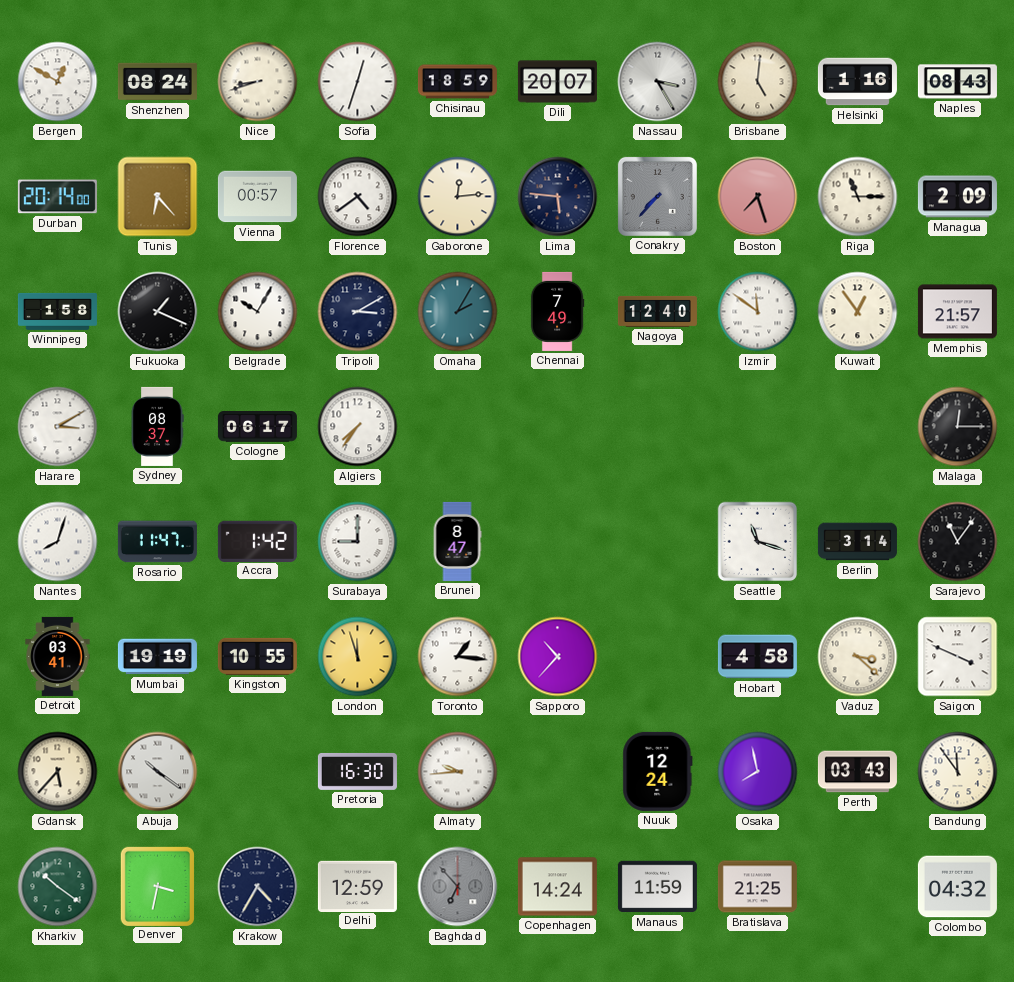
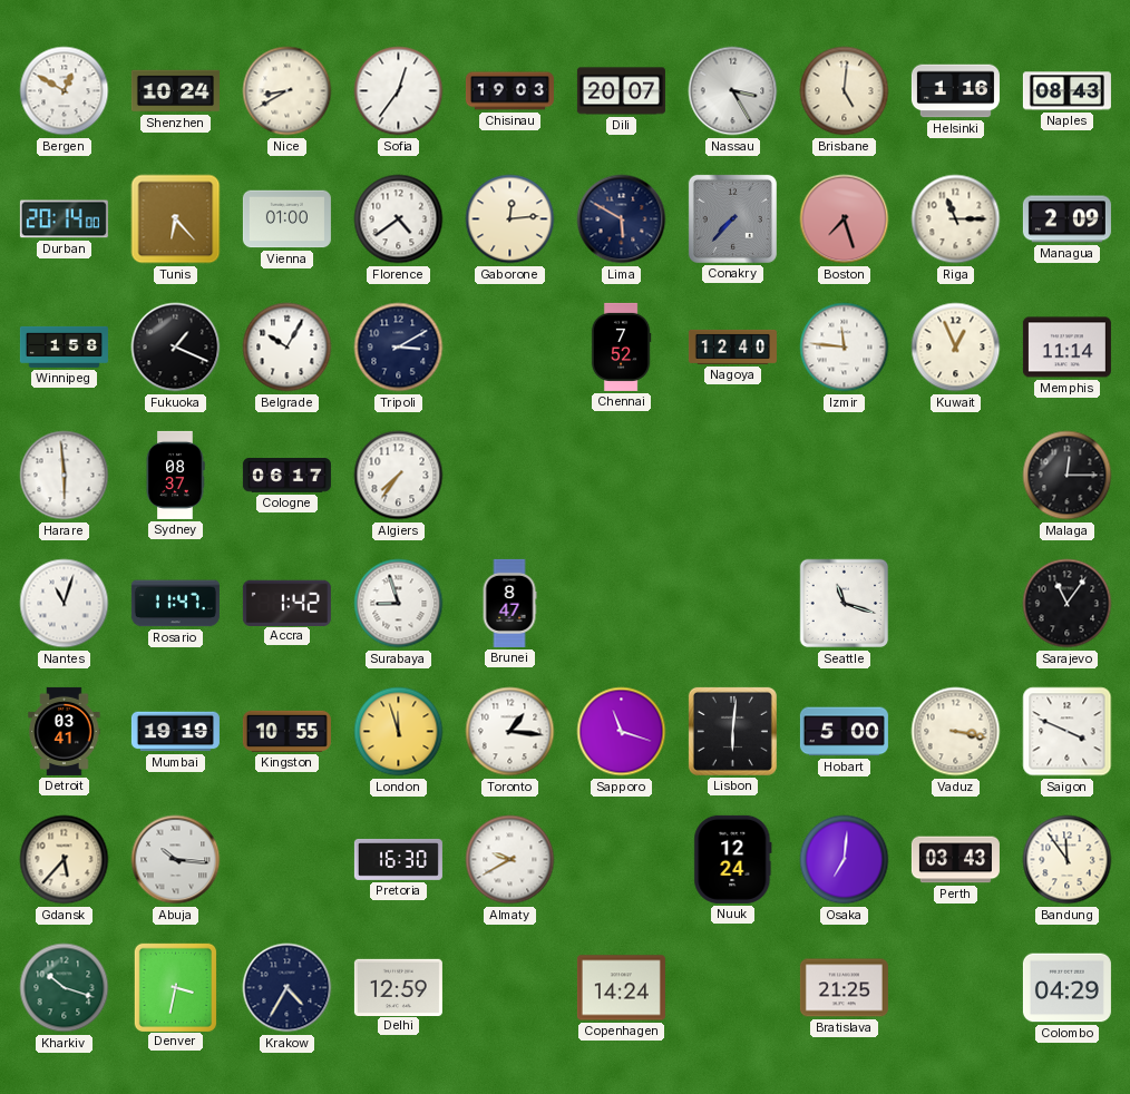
Shenzhen: 08:24 -> 10:24
Nice: 8:42 -> 8:40
Sofia: 12:33 -> 12:36
Chisinau: 18:59 -> 19:03
Vienna: 00:57 -> 01:00
Lima: 5:46 -> 5:50
Omaha: 2:05 -> none
Chennai: 7:49 -> 7:52
Izmir: 11:51 -> 11:46
Kuwait: 12:54 -> 12:56
Memphis: 21:57 -> 11:14
Harare: 3:10 -> 5:59
Nantes: 8:03 -> 11:03
Surabaya: 9:00 -> 8:57
Berlin: 3:14 -> none
Sapporo: 10:37 -> 11:18
Lisbon: none -> 6:01
Hobart: 4:58 -> 5:00
Vaduz: 3:22 -> 3:17
Abuja: 10:21 -> 10:16
Almaty: 9:44 -> 9:40
Osaka: 7:58 -> 7:01
Kharkiv: 10:21 -> 10:18
Baghdad: 6:53 -> none
Manaus: 11:59 -> none
Colombo: 04:32 -> 04:29
